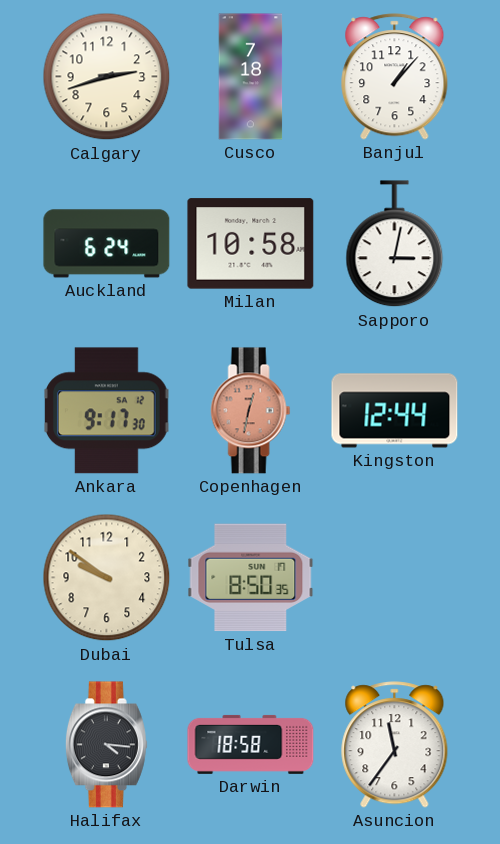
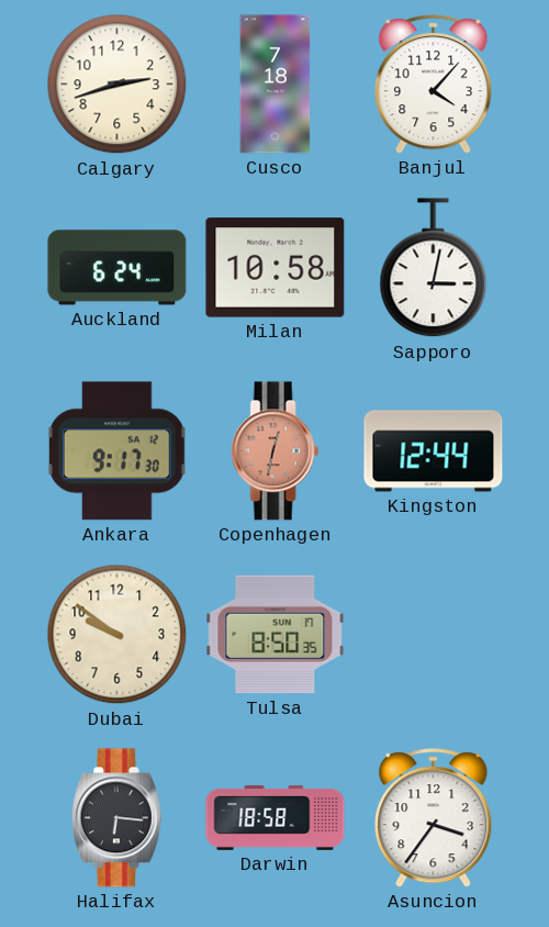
Banjul: 1:07 -> 4:07
Halifax: 4:16 -> 6:16
Asuncion: 11:36 -> 3:36
